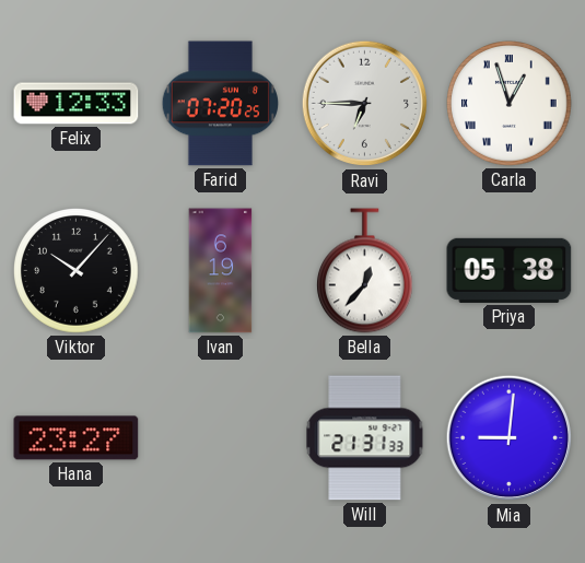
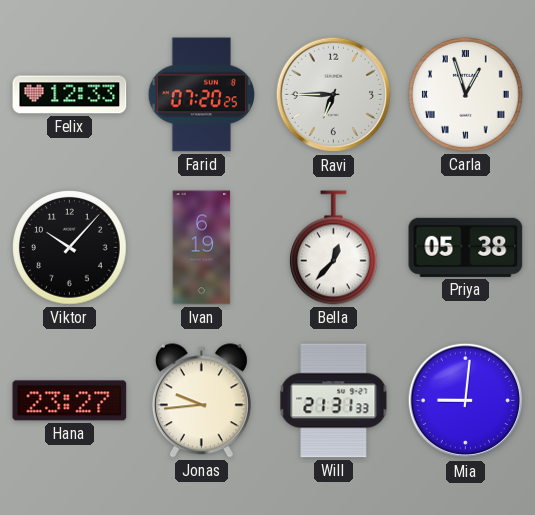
Jonas: none -> 9:44
